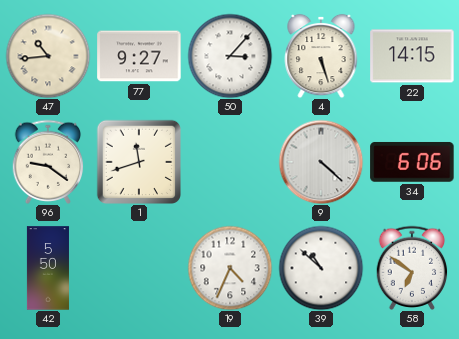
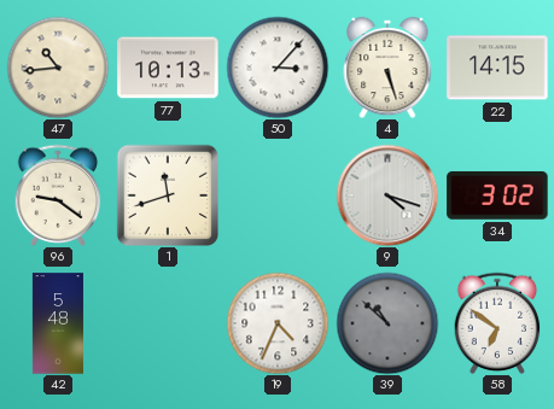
77: 9:27 -> 10:13
9: 4:22 -> 4:18
34: 6:06 -> 3:02
42: 5:50 -> 5:48
39 dial: white -> grey
